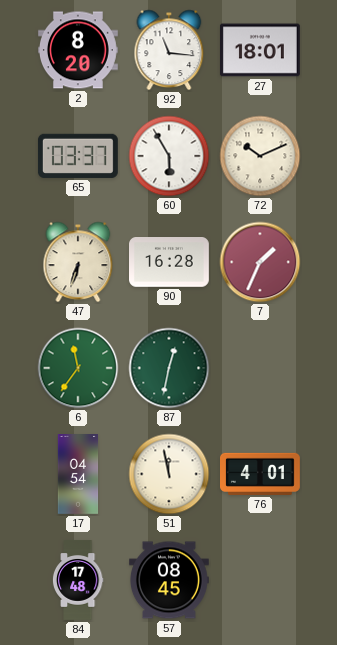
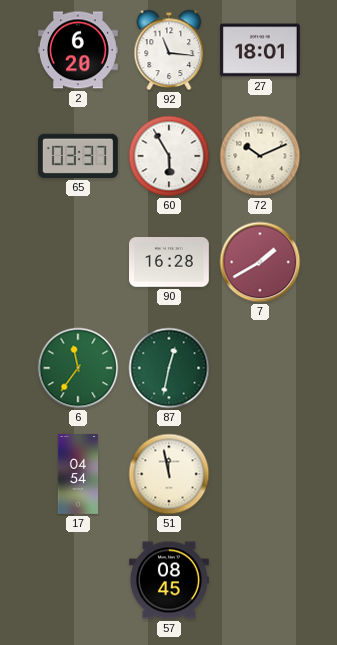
2: 8:20 -> 6:20
47: 6:33 -> none
7: 1:34 -> 1:40
76: 4:01 -> none
84: 17:48 -> none
